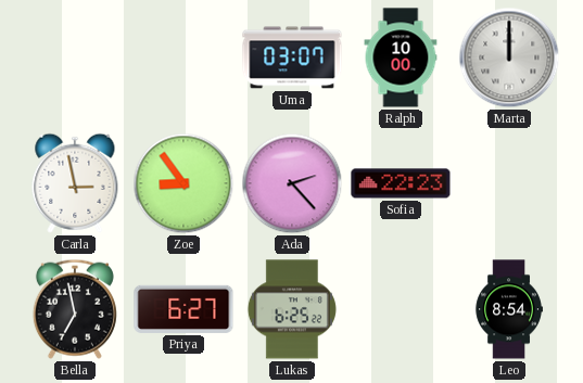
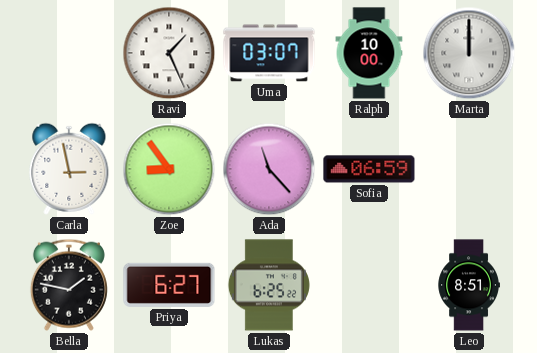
Ravi: none -> 1:26
Ada: 2:23 -> 11:23
Sofia: 22:23 -> 06:59
Bella: 6:58 -> 1:47
Leo: 8:54 -> 8:51
